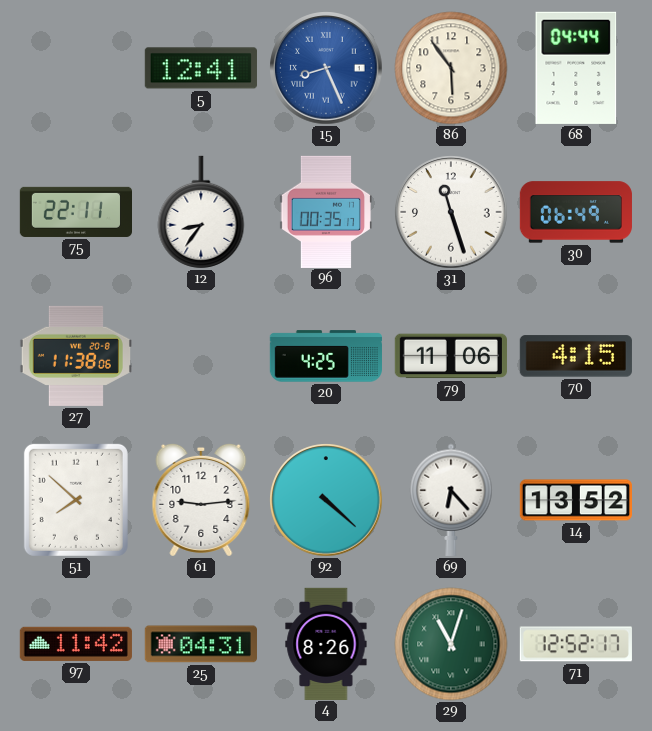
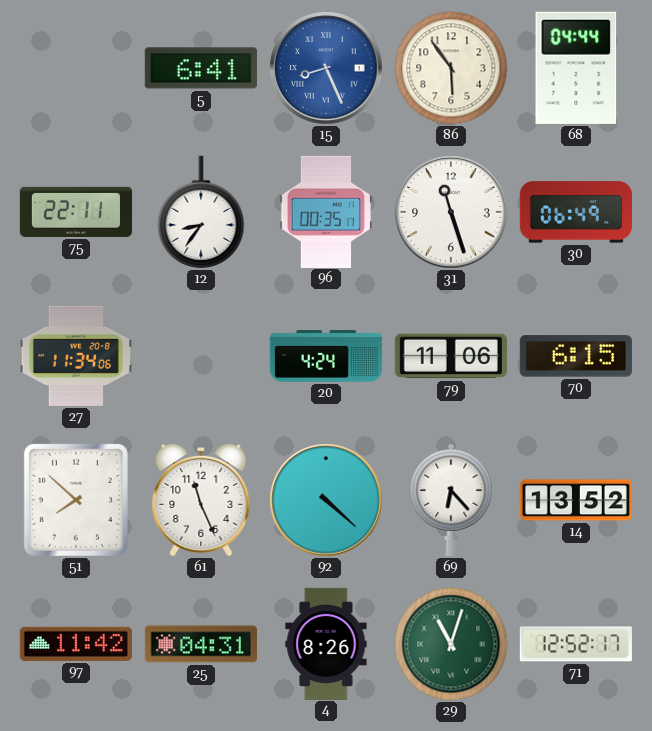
5: 12:41 -> 6:41
27: 11:38 -> 11:34
20: 4:25 -> 4:24
70: 4:15 -> 6:15
61: 9:14 -> 11:26
